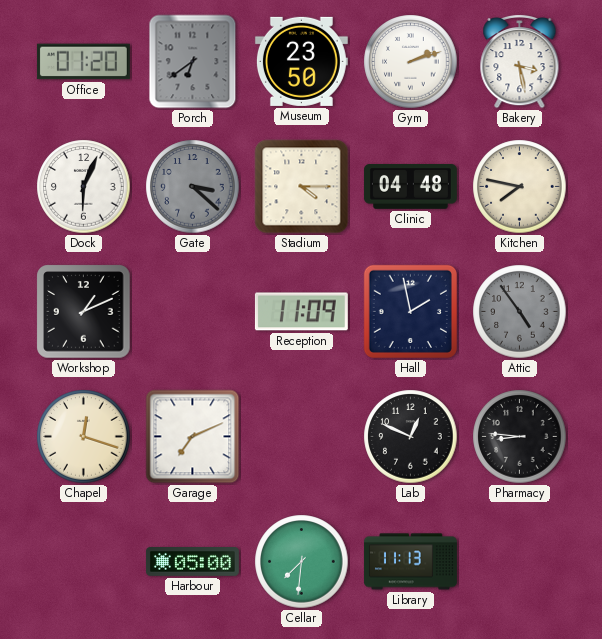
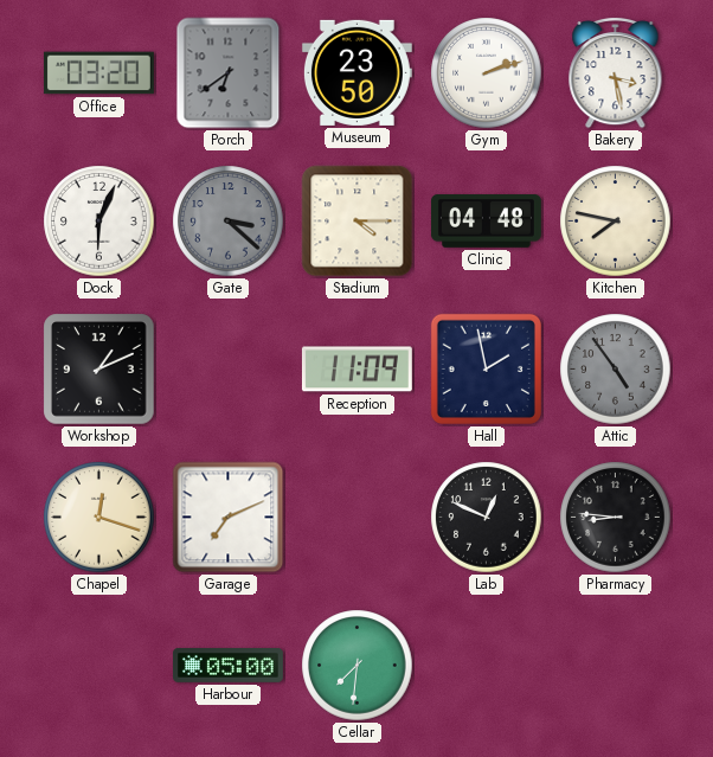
Office: 01:20 -> 03:20
Library: 11:13 -> none
